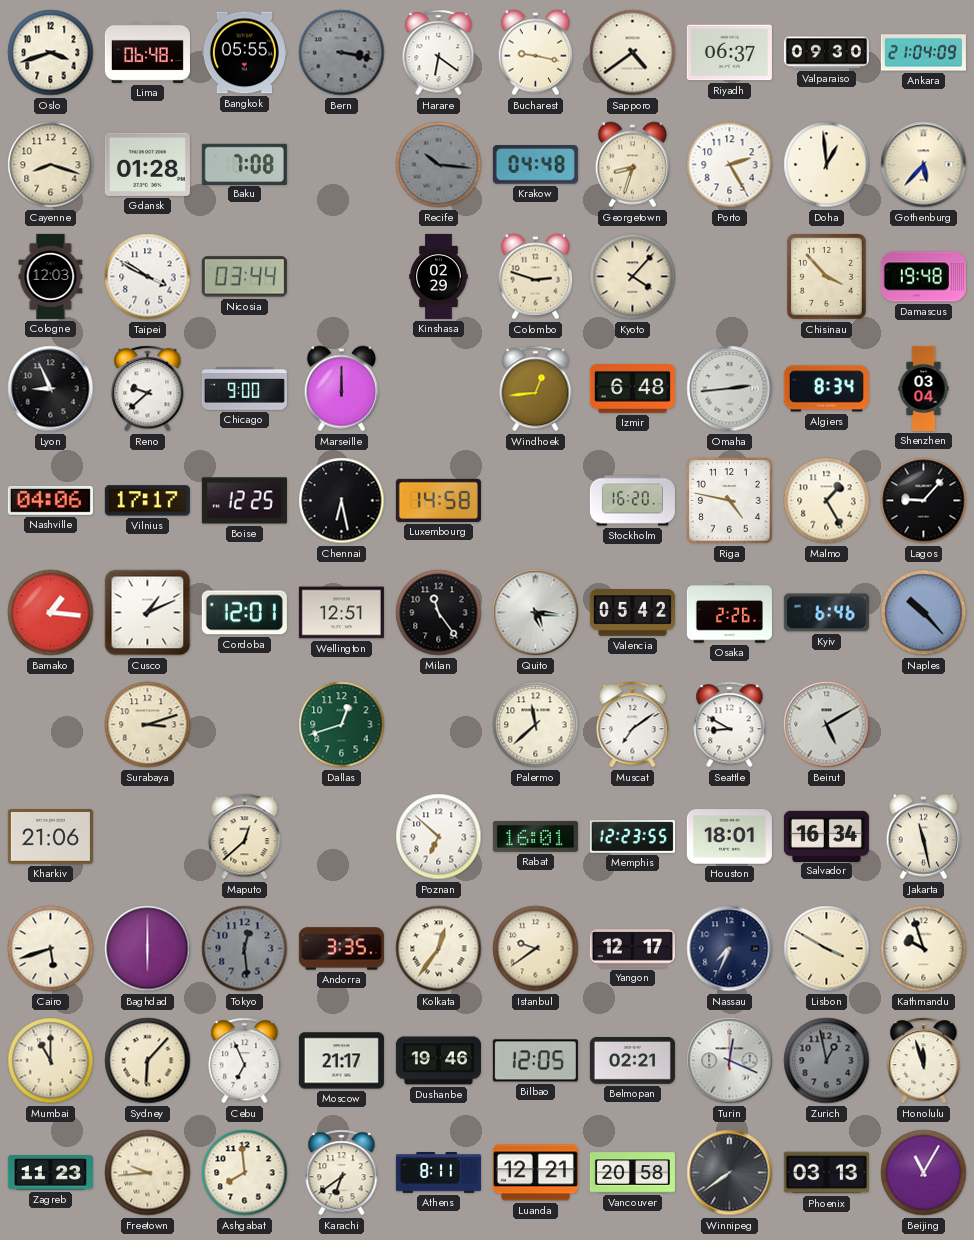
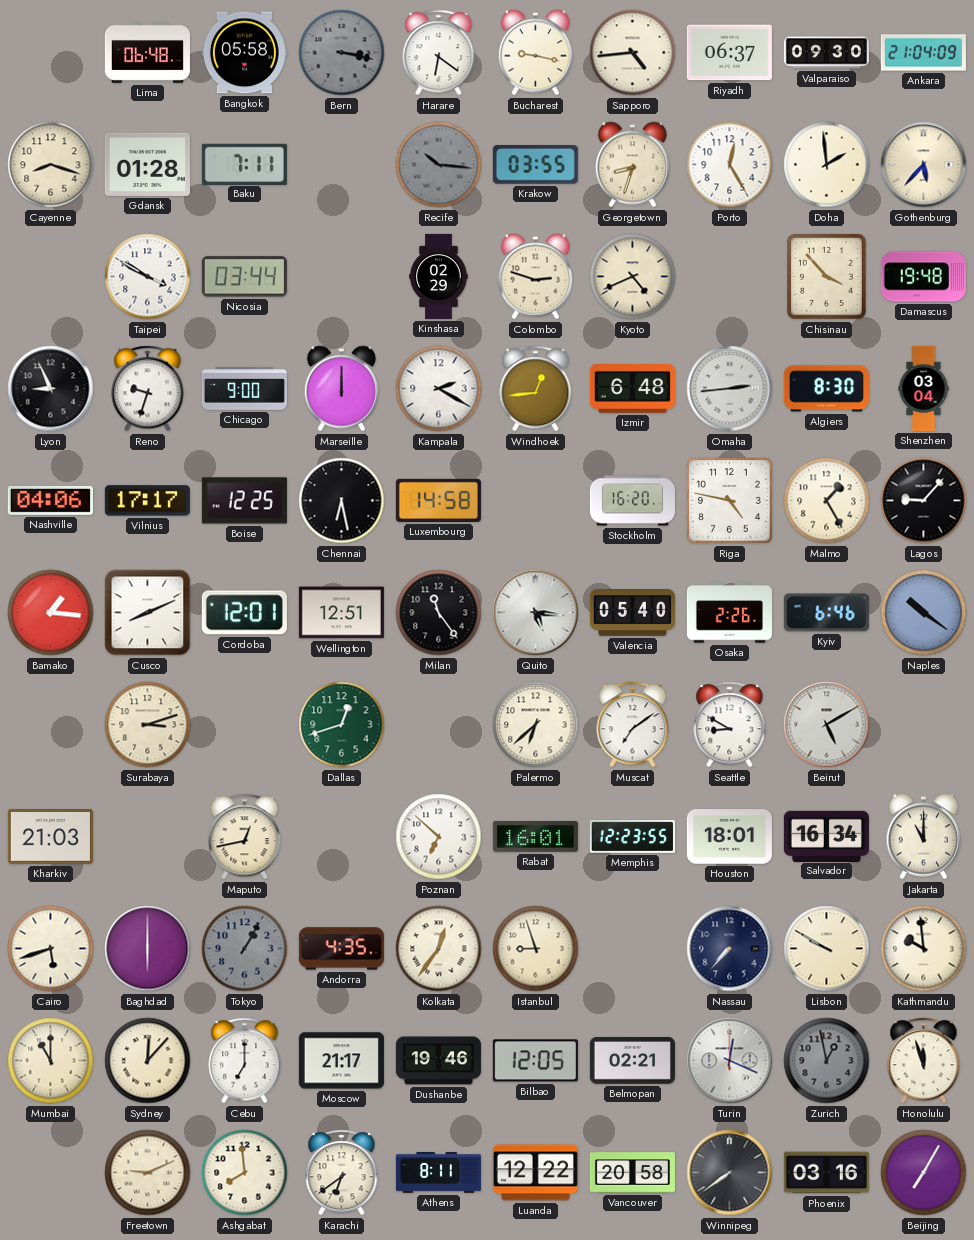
Oslo: 3:42 -> none
Bangkok: 05:55 -> 05:58
Sapporo: 4:39 -> 4:44
Baku: 7:08 -> 7:11
Krakow: 04:48 -> 03:55
Porto: 2:25 -> 12:25
Doha: 12:59 -> 1:59
Cologne: 12:03 -> none
Kyoto: 4:07 -> 4:41
Reno: 9:38 -> 9:33
Kampala: none -> 2:20
Algiers: 8:34 -> 8:30
Cusco: 1:11 -> 8:11
Valencia: 05:42 -> 05:40
Naples: 10:23 -> 10:21
Palermo: 11:38 -> 6:38
Kharkiv: 21:06 -> 21:03
Maputo: 12:38 -> 12:43
Jakarta: 11:28 -> 11:00
Tokyo: 12:29 -> 1:05
Andorra: 3:35 -> 4:35
Istanbul: 9:39 -> 8:57
Yangon: 12:17 -> none
Nassau: 7:34 -> 7:37
Lisbon: 3:50 -> 9:50
Kathmandu: 9:57 -> 9:59
Sydney: 6:07 -> 12:07
Cebu: 6:56 -> 7:00
Zagreb: 11:23 -> none
Freetown: 9:44 -> 9:11
Luanda: 12:21 -> 12:22
Phoenix: 03:13 -> 03:16
Beijing: 11:05 -> 7:05
